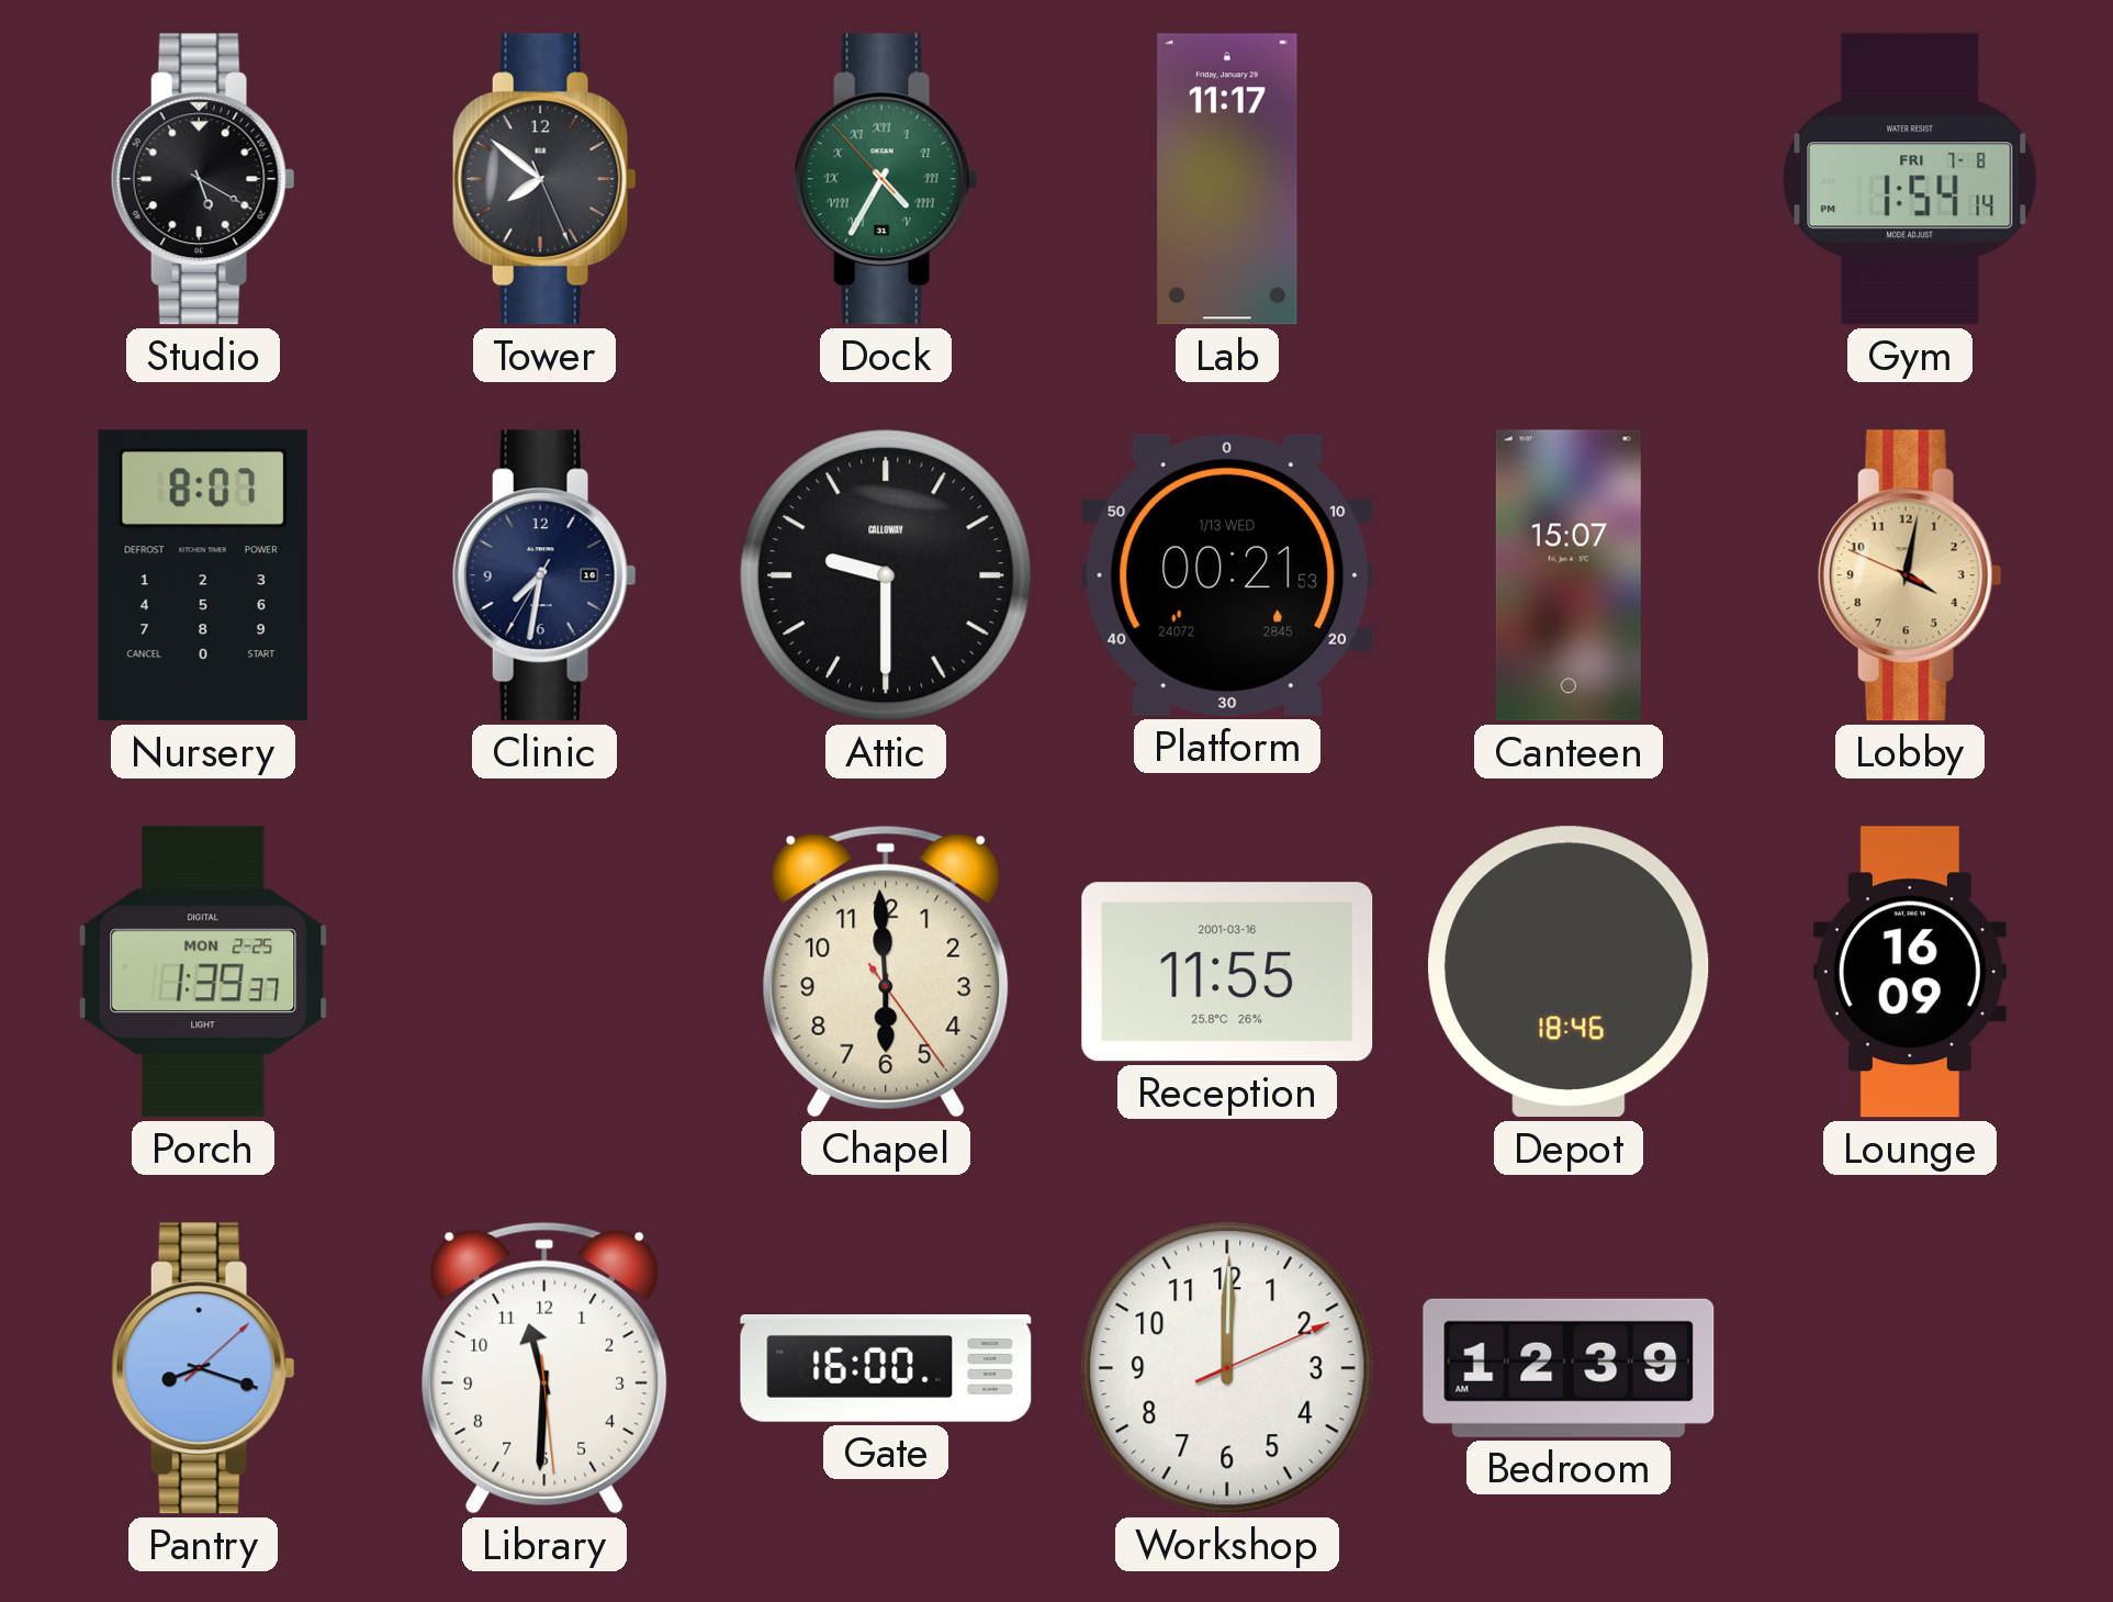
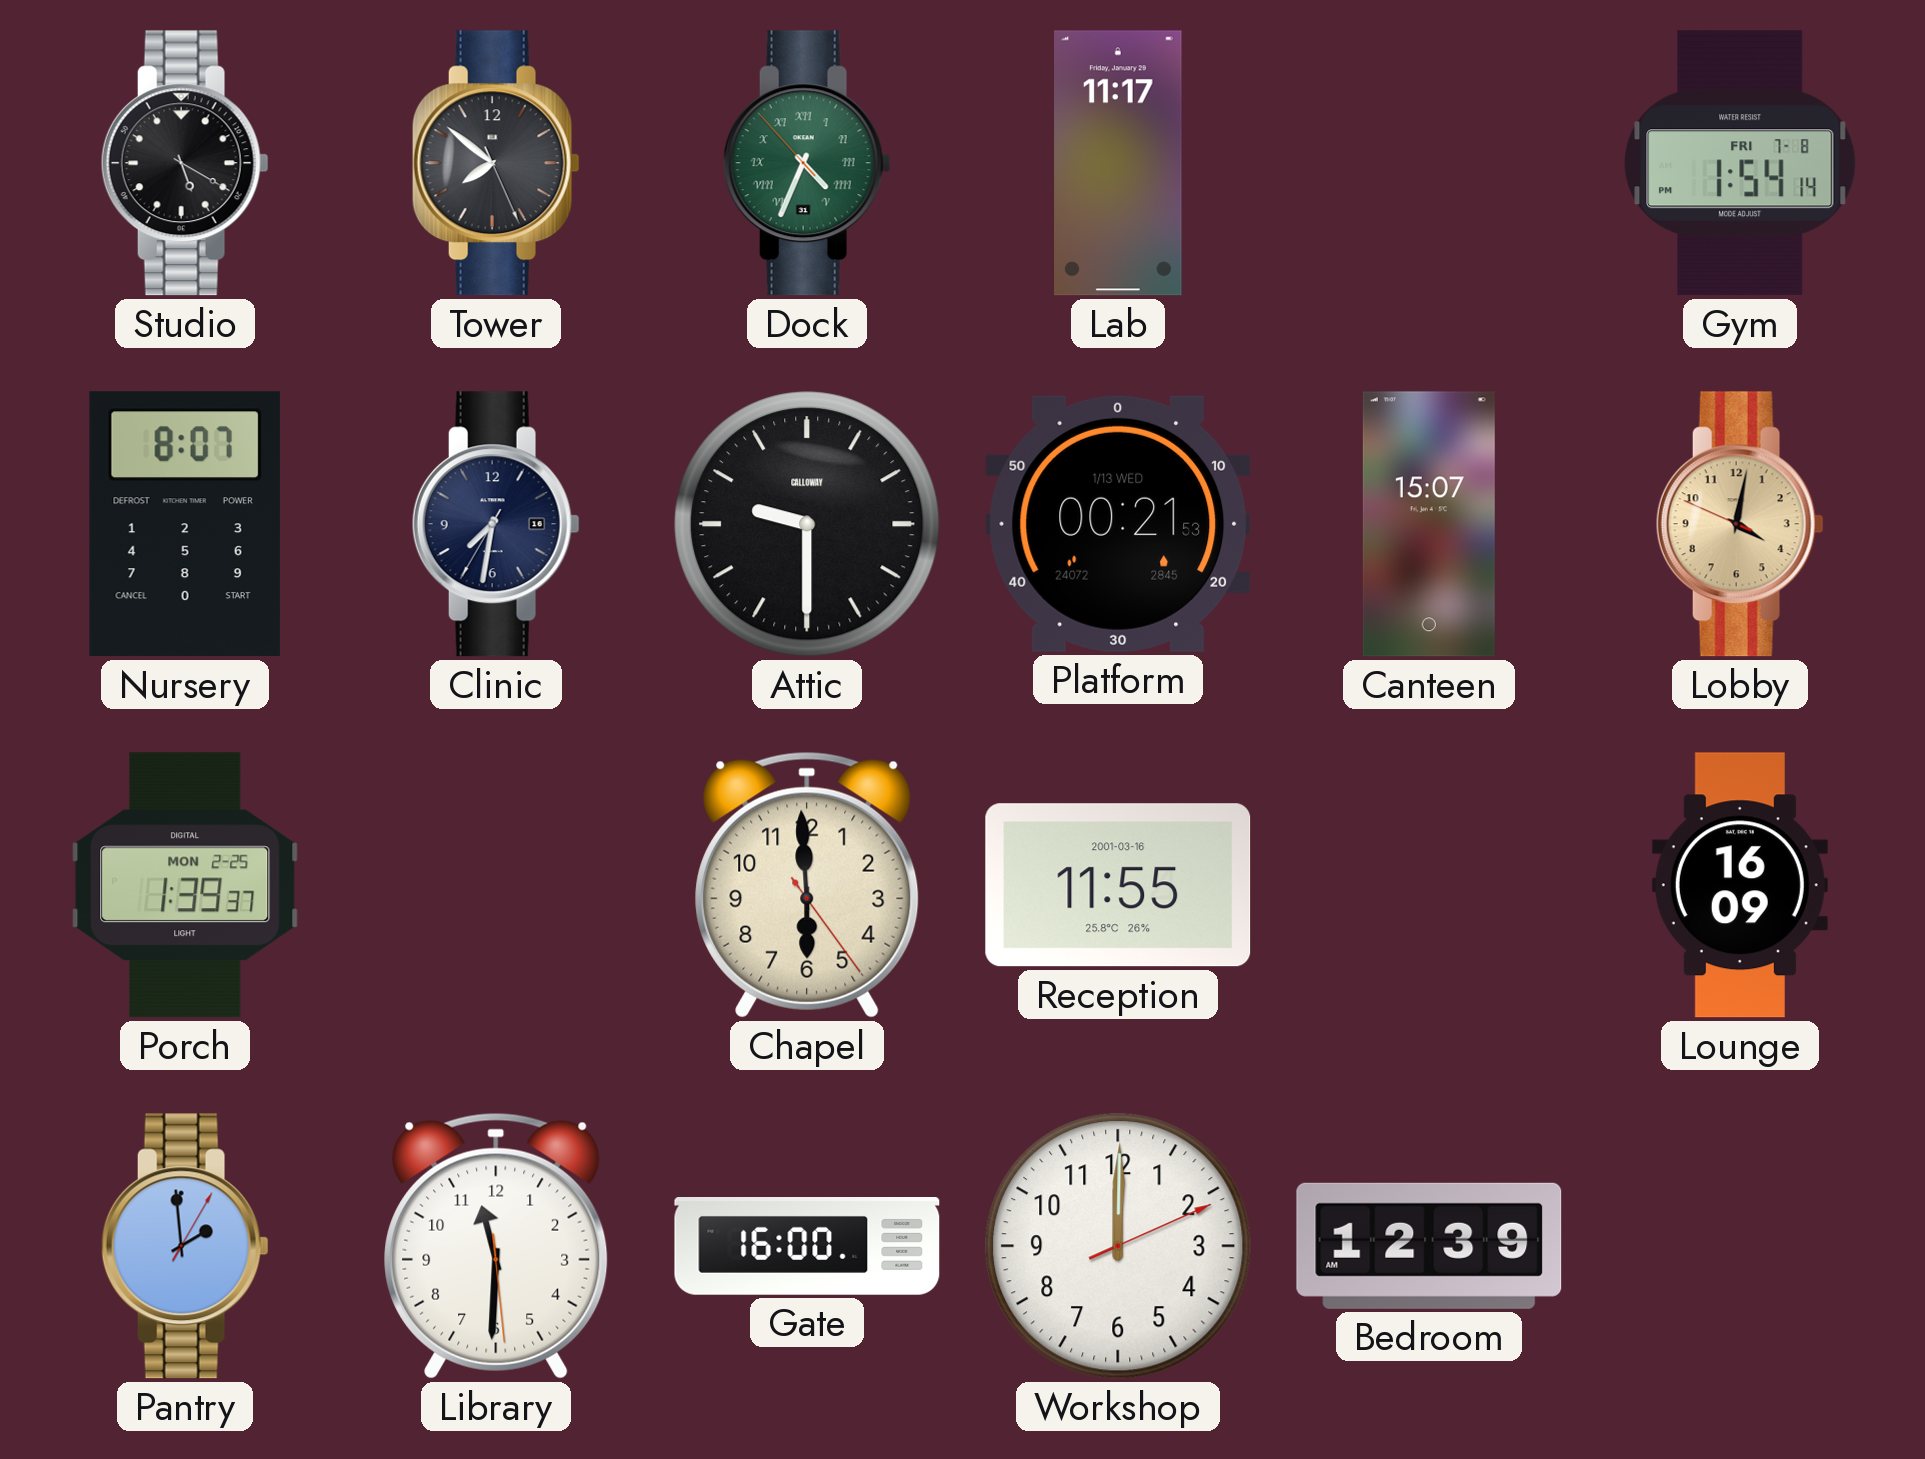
Dock: 4:34 -> 4:33
Depot: 18:46 -> none
Pantry: 8:18 -> 1:59
